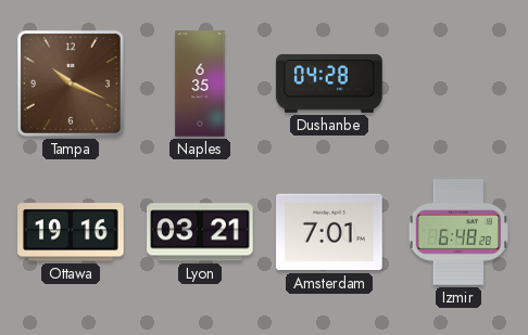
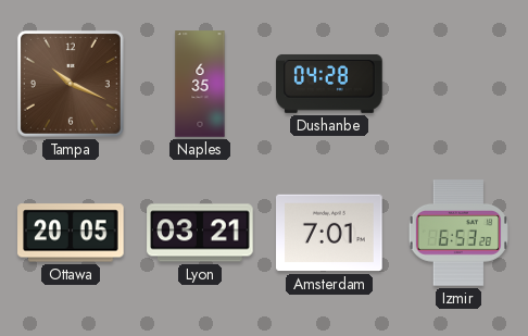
Ottawa: 19:16 -> 20:05
Izmir: 6:48 -> 6:53
